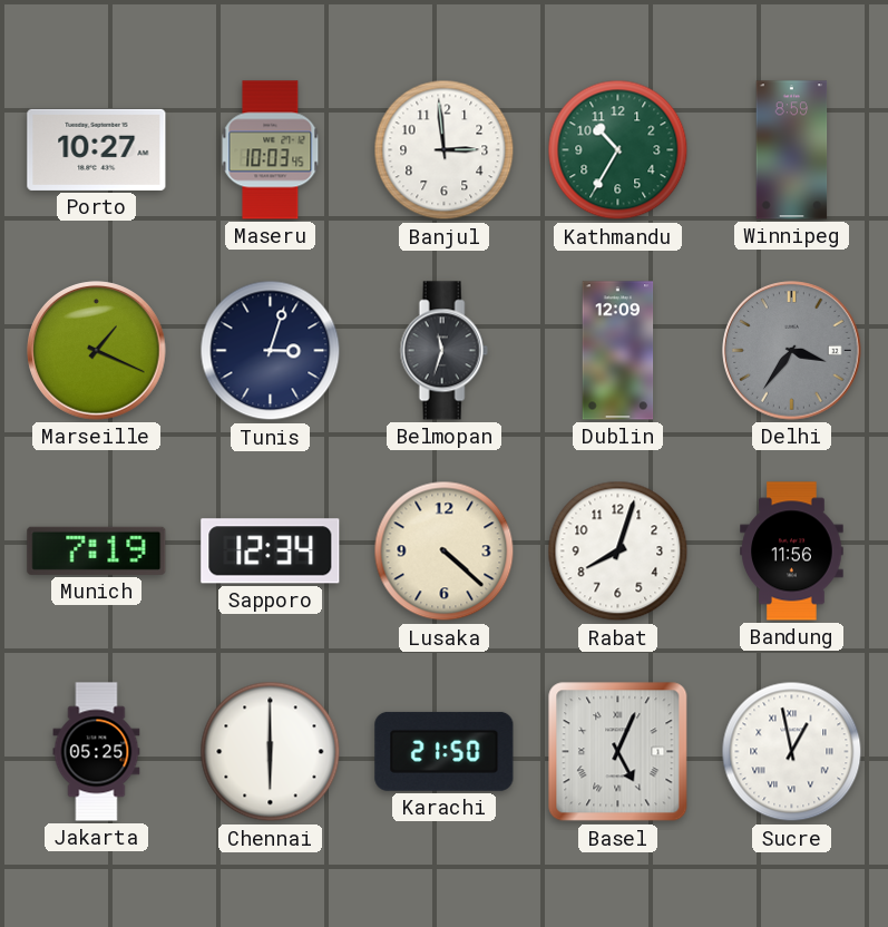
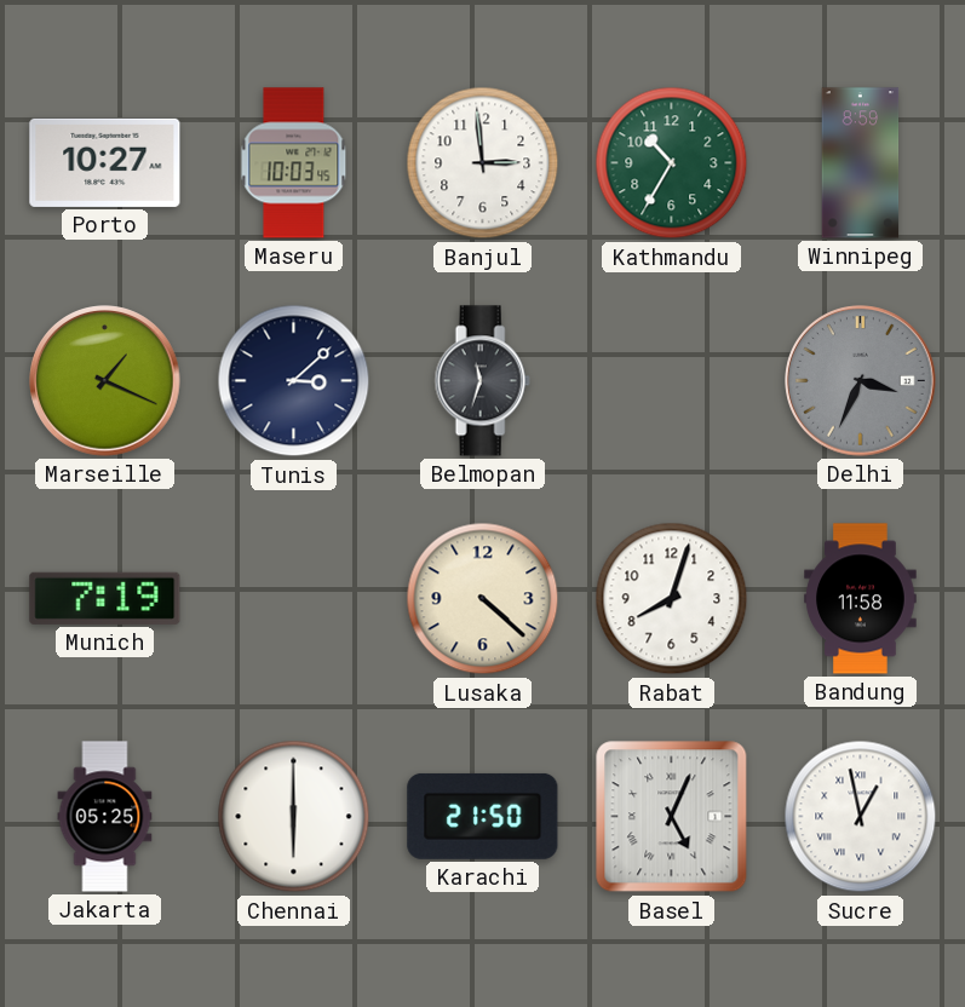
Tunis: 3:03 -> 3:08
Dublin: 12:09 -> none
Delhi: 3:36 -> 3:34
Sapporo: 12:34 -> none
Bandung: 11:56 -> 11:58
